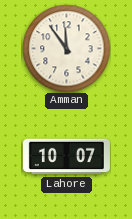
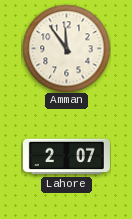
Lahore: 10:07 -> 2:07
